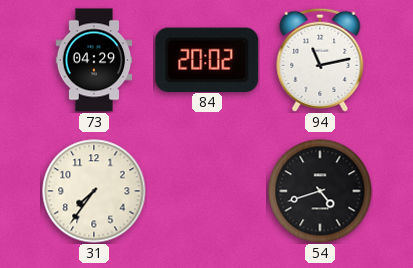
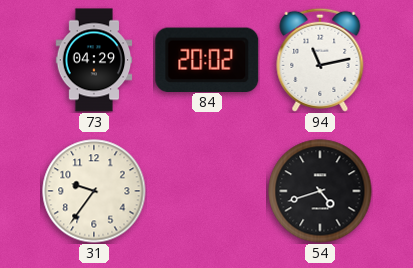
31: 7:36 -> 9:36
